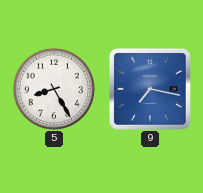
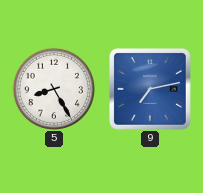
9: 7:17 -> 7:13
